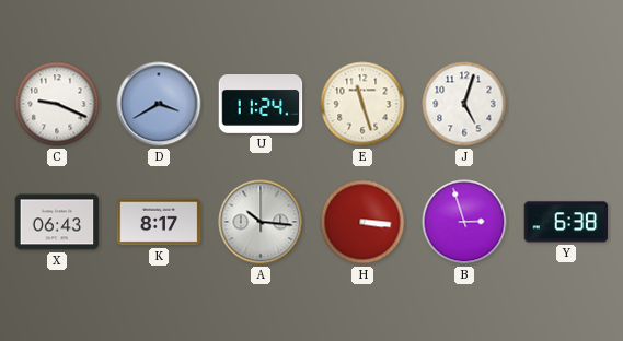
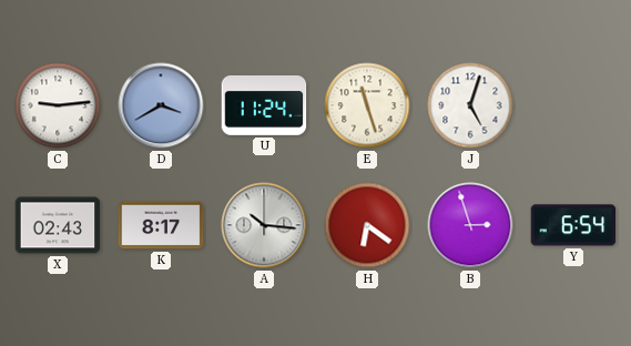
C: 9:19 -> 9:14
X: 06:43 -> 02:43
H: 3:16 -> 6:21
Y: 6:38 -> 6:54
